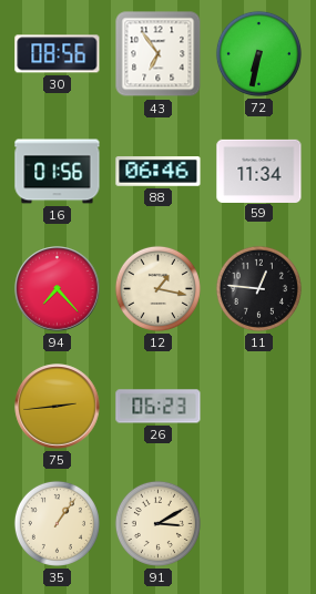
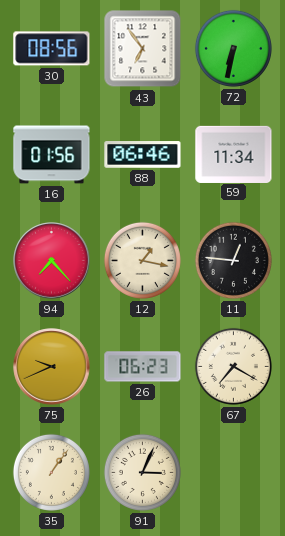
75: 2:44 -> 9:41
67: none -> 7:20
91: 3:10 -> 3:04
